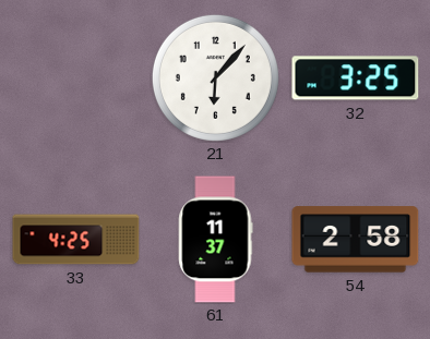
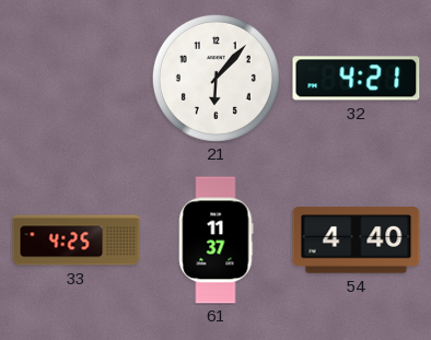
32: 3:25 -> 4:21
54: 2:58 -> 4:40
